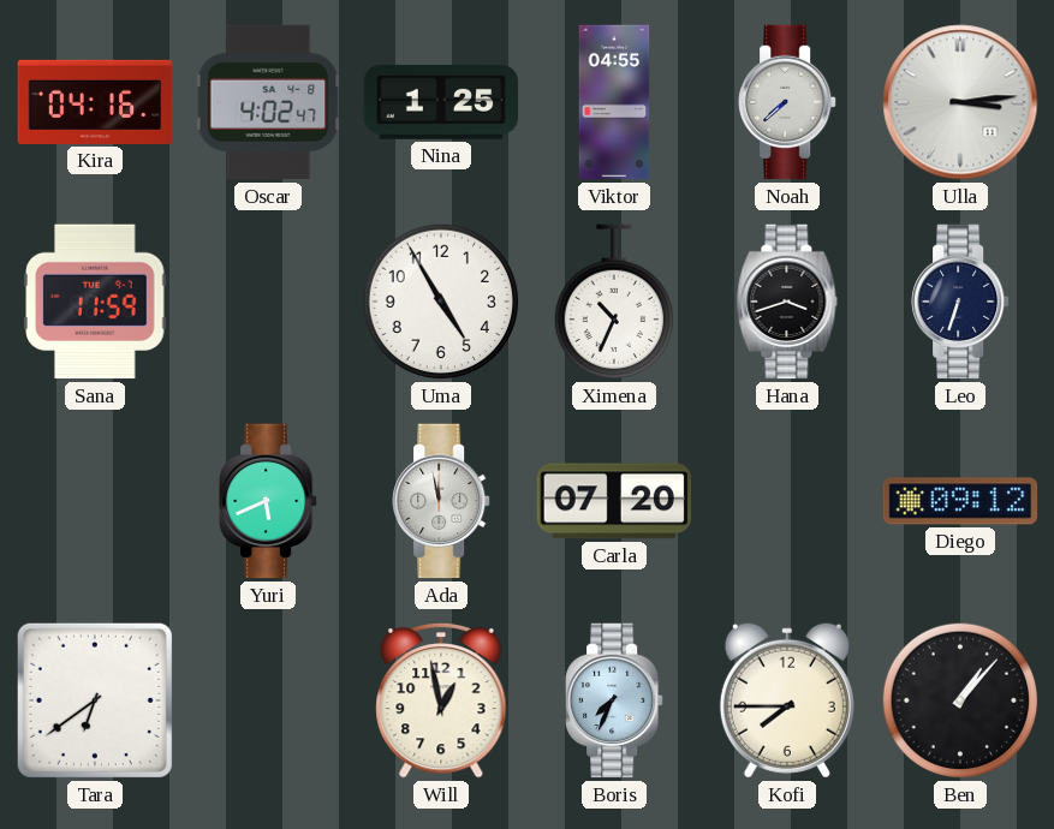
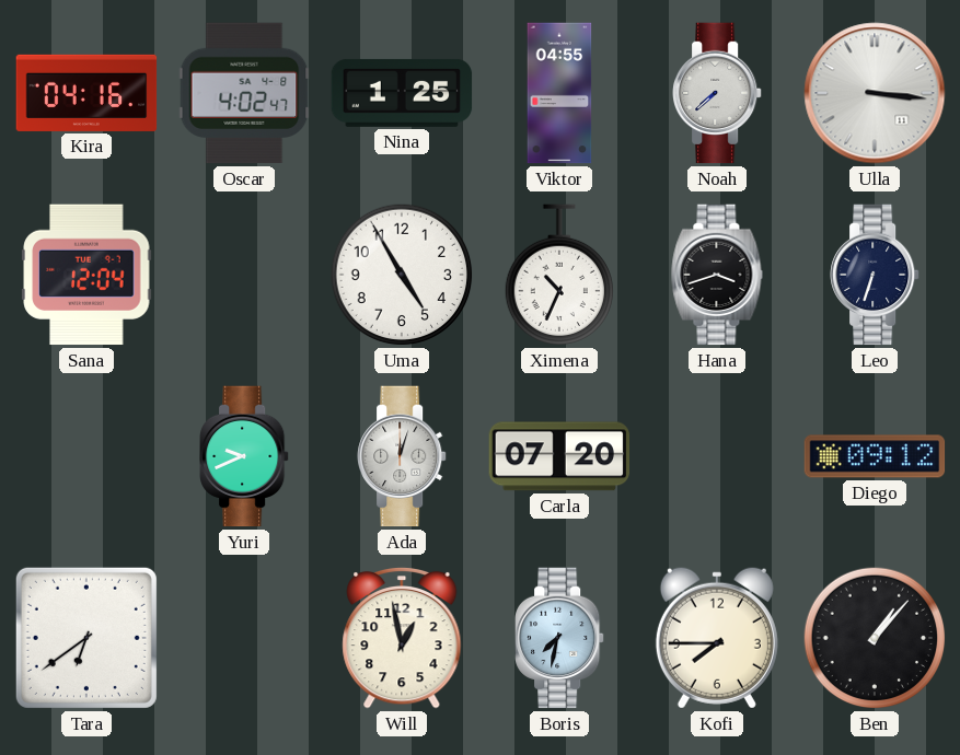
Ulla: 3:14 -> 3:16
Sana: 11:59 -> 12:04
Yuri: 5:41 -> 9:41
Ada: 11:58 -> 12:03
Boris: 7:34 -> 7:32
